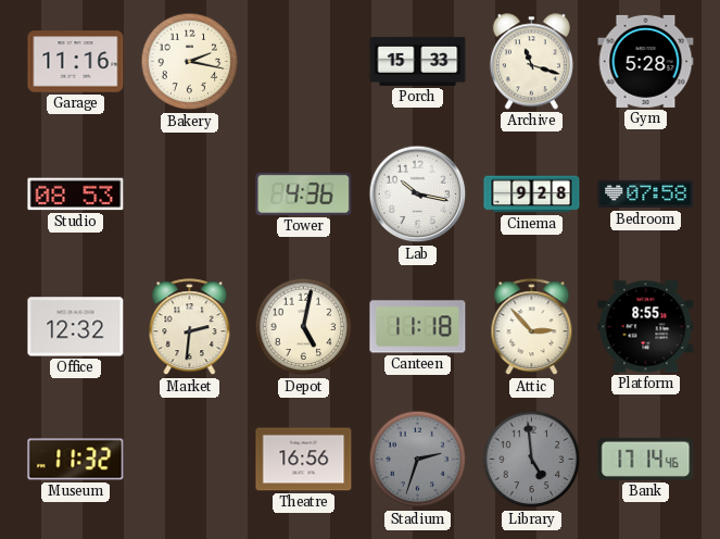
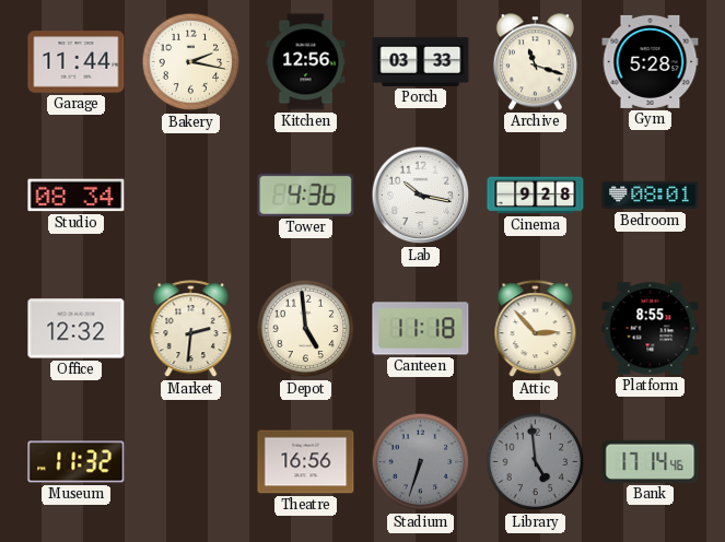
Garage: 11:16 -> 11:44
Kitchen: none -> 12:56
Porch: 15:33 -> 03:33
Studio: 08:53 -> 08:34
Bedroom: 07:58 -> 08:01
Depot: 5:02 -> 4:59
Stadium: 2:33 -> 6:33
